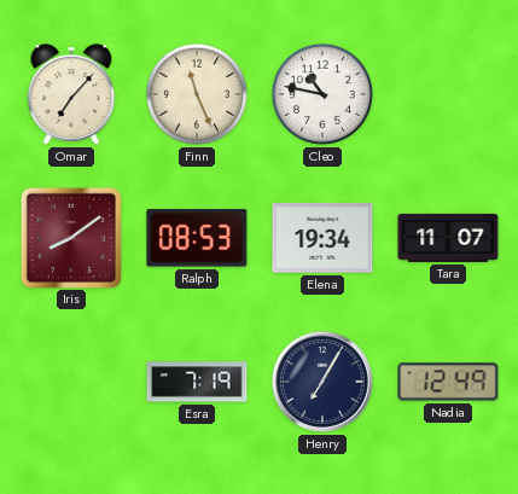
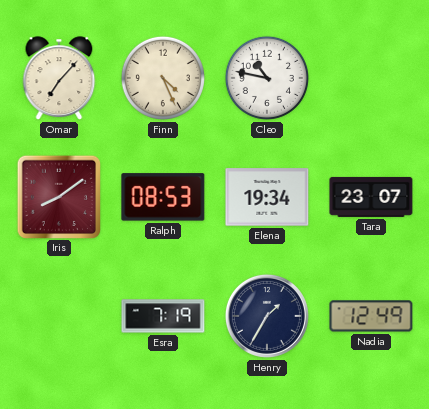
Finn: 11:26 -> 4:26
Tara: 11:07 -> 23:07
Henry: 7:05 -> 1:35
